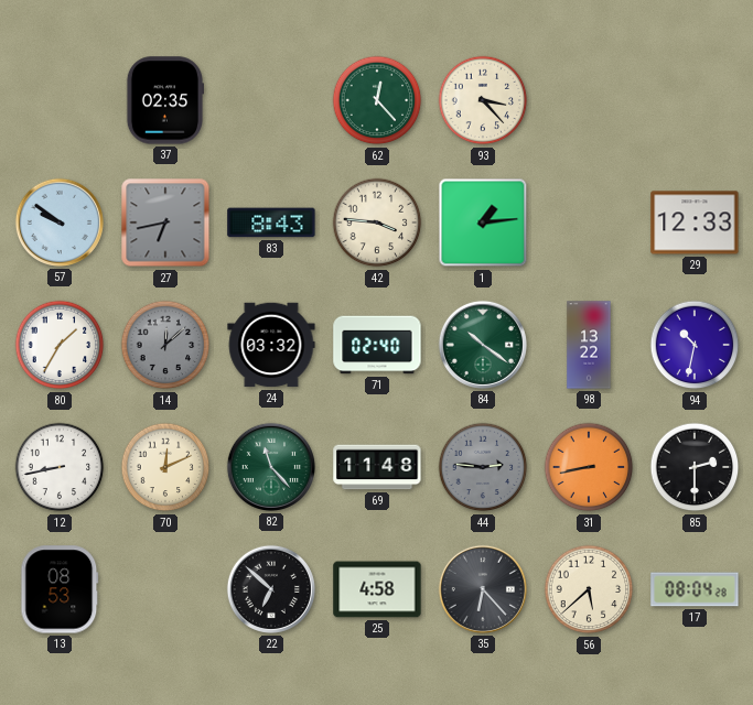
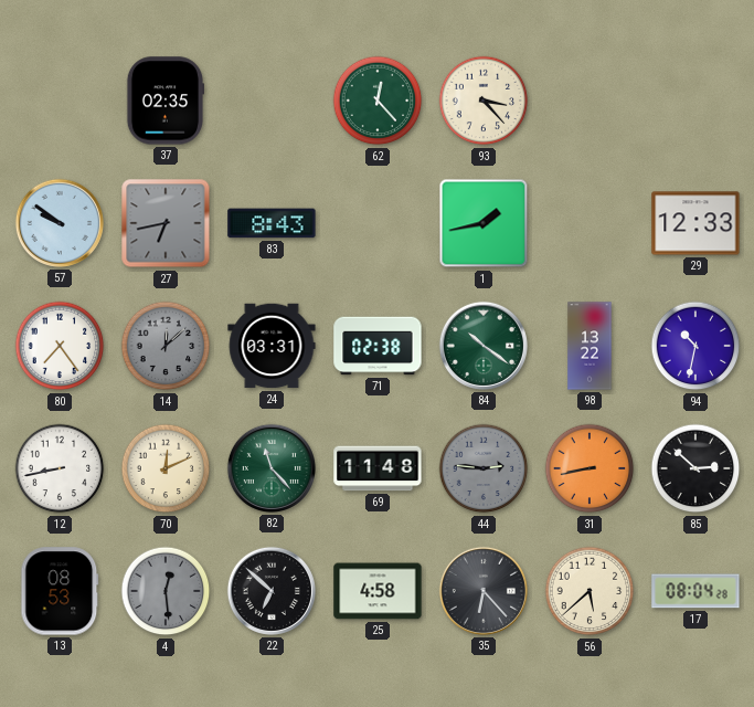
42: 3:46 -> none
1: 1:14 -> 1:43
80: 1:35 -> 7:24
24: 03:32 -> 03:31
71: 02:40 -> 02:38
85: 2:30 -> 2:52
4: none -> 12:29
